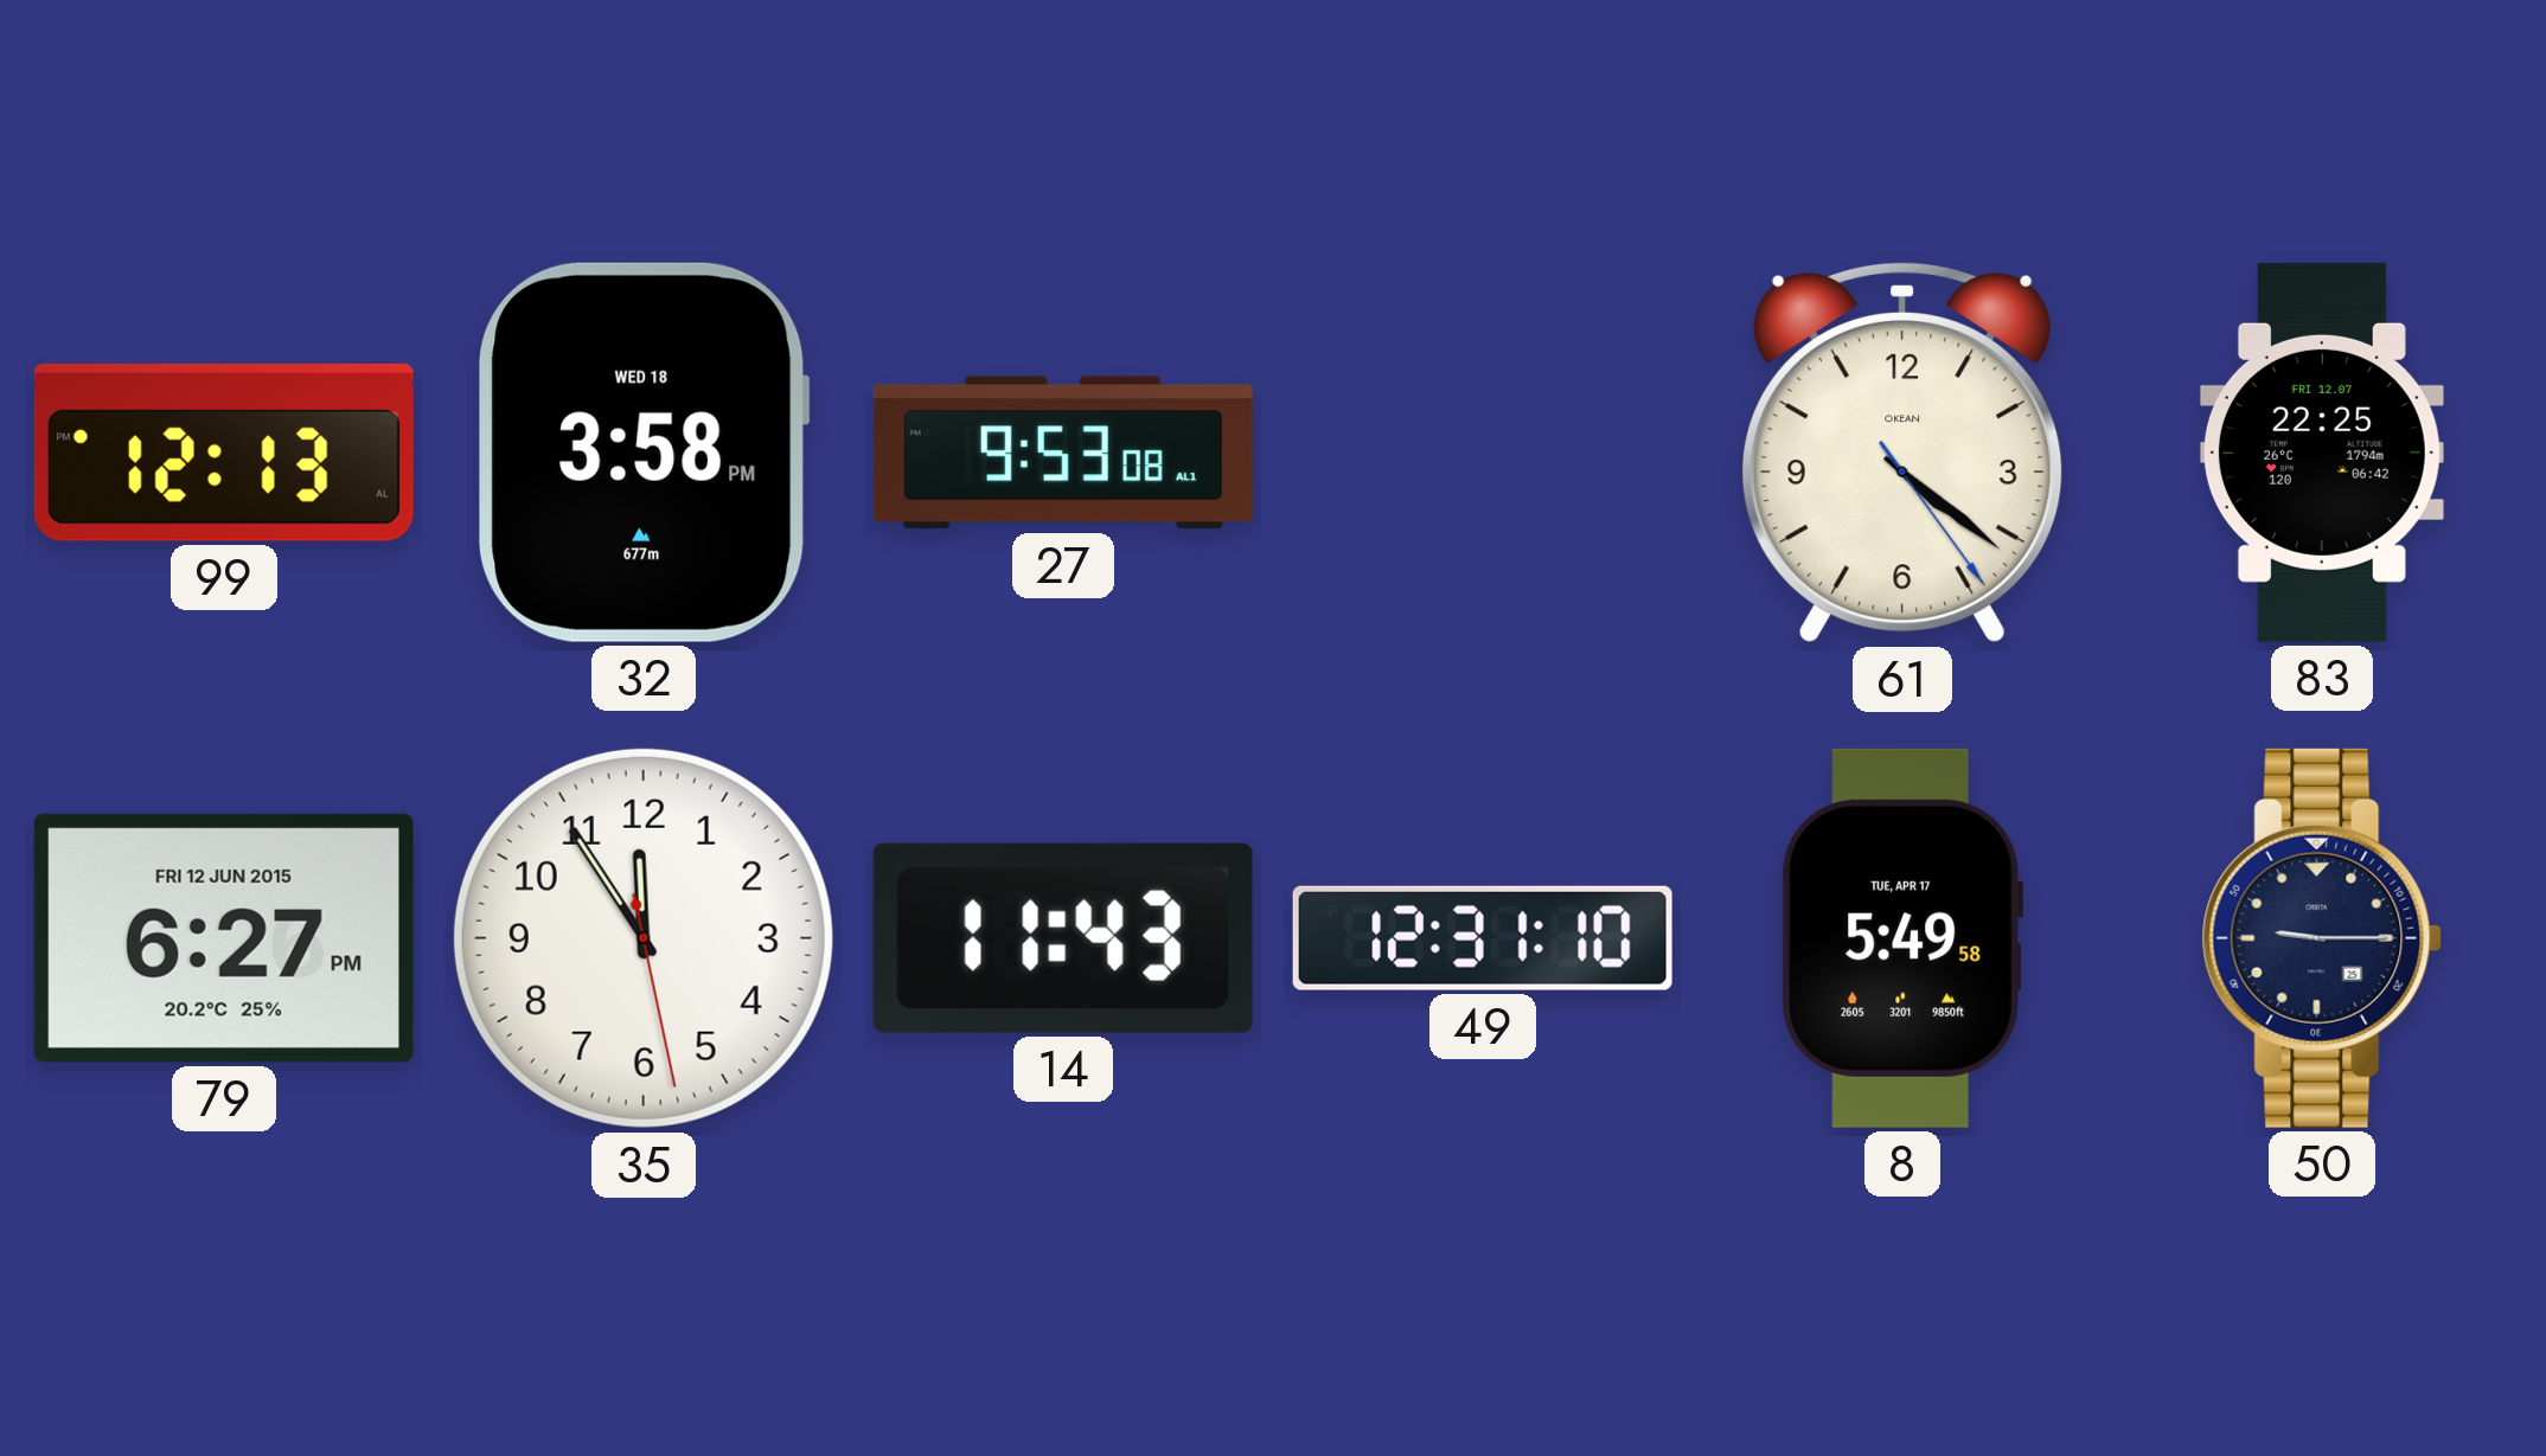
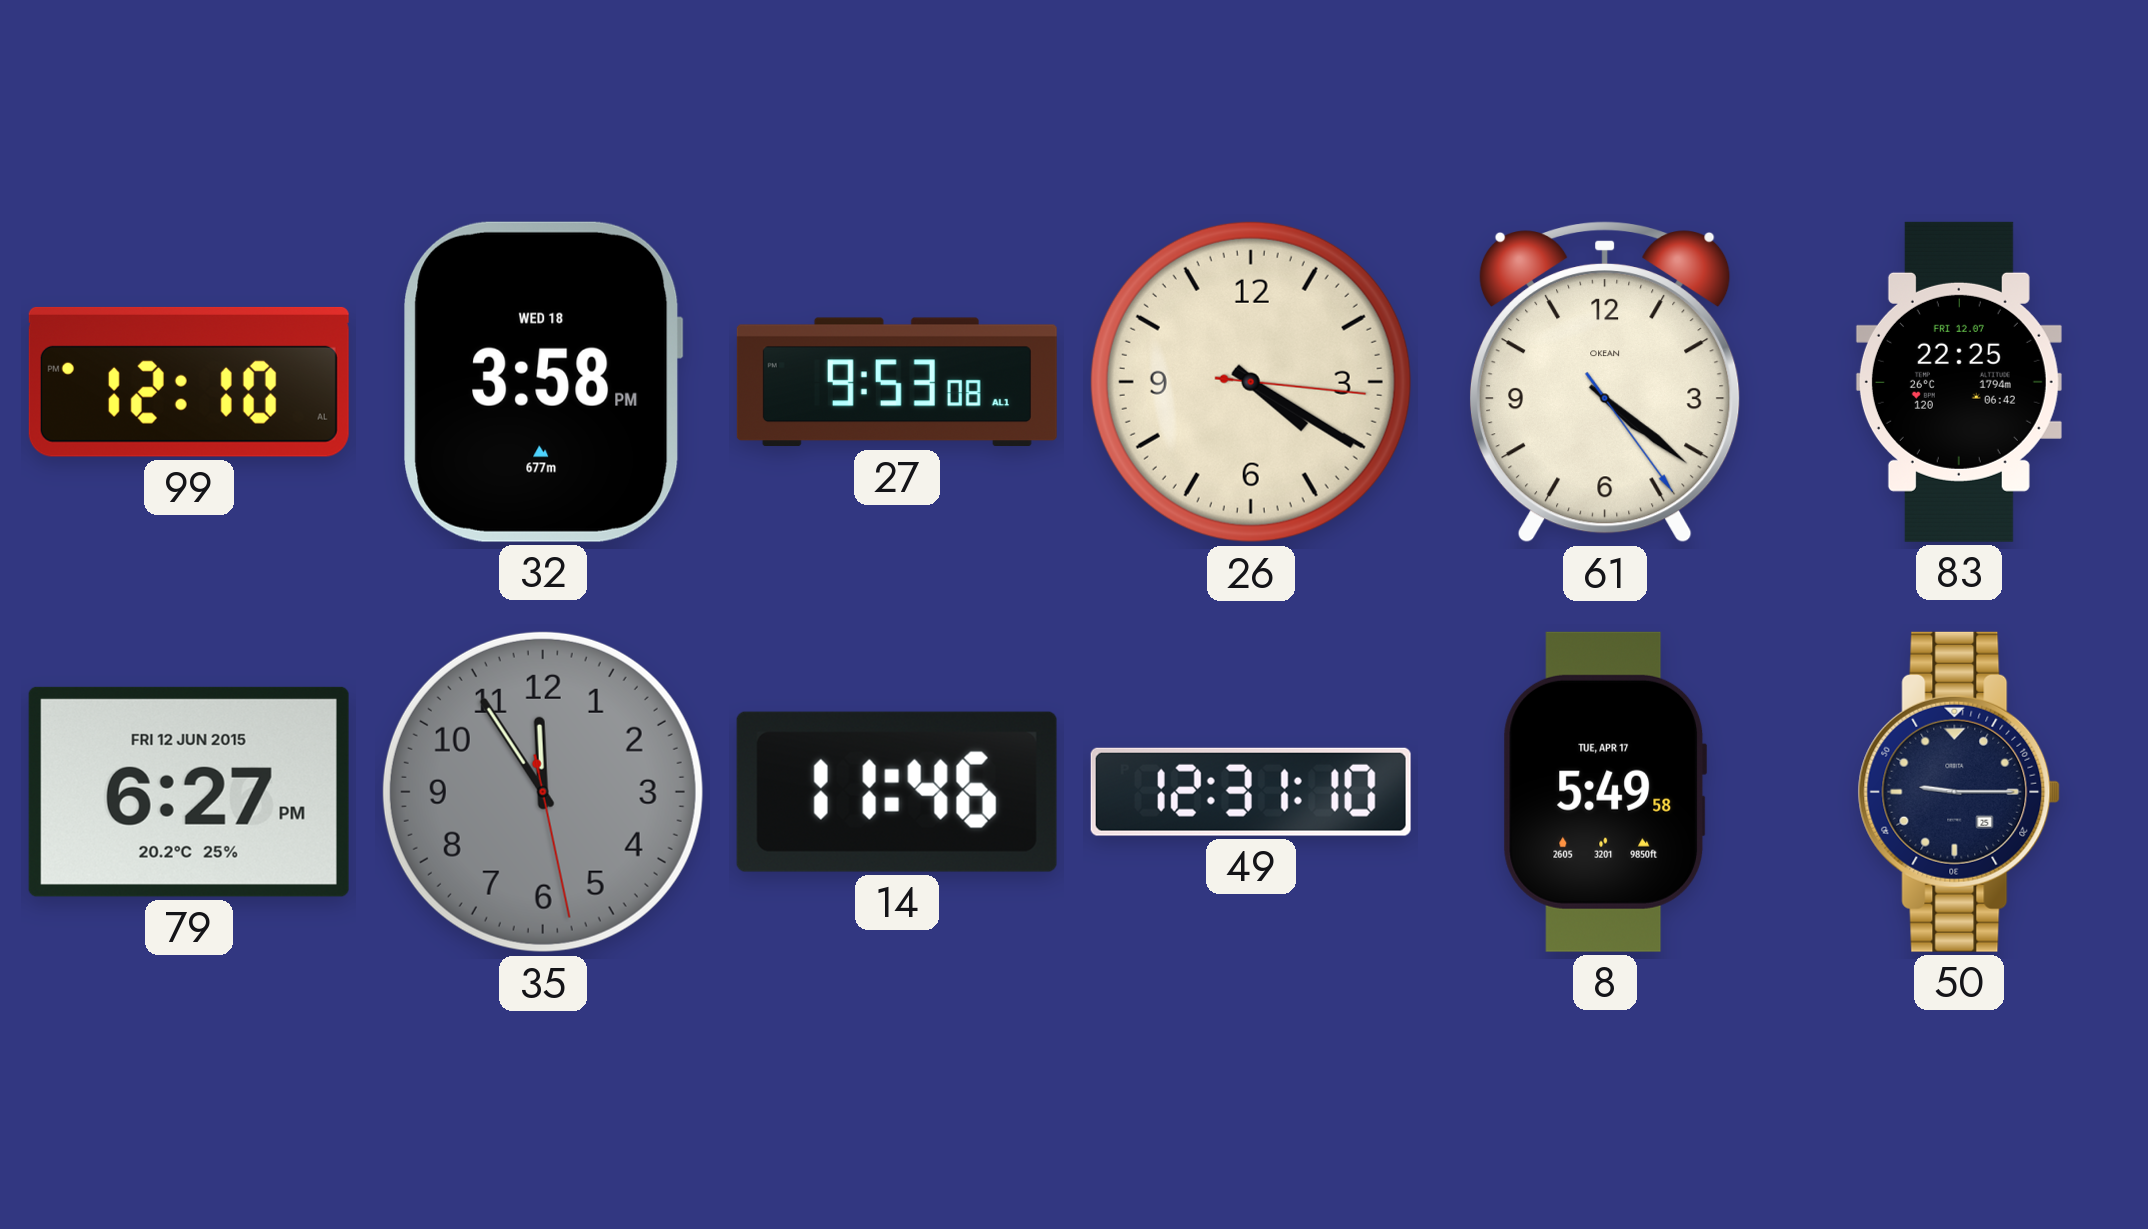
99: 12:13 -> 12:10
26: none -> 4:20
35 dial: white -> grey
14: 11:43 -> 11:46
